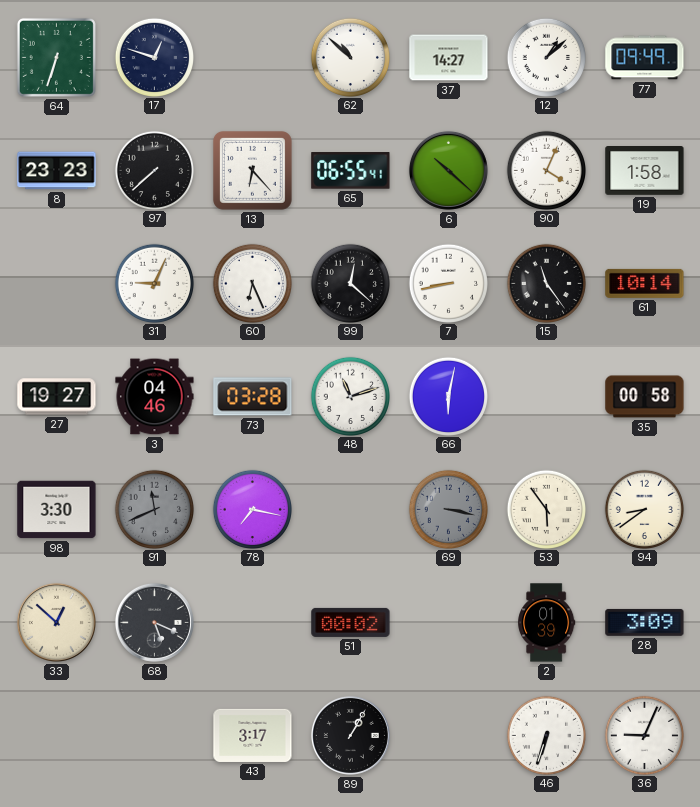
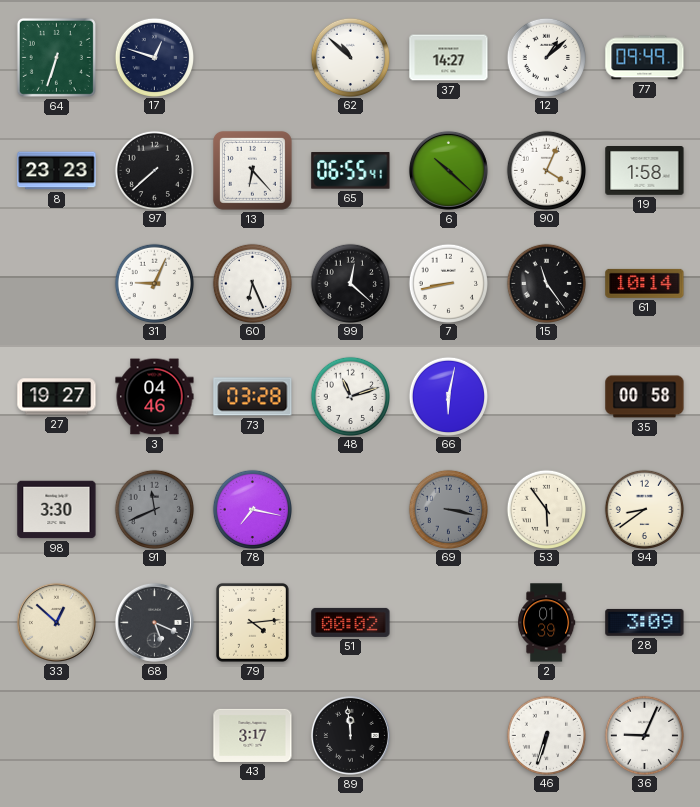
79: none -> 4:14
89: 1:05 -> 11:59
